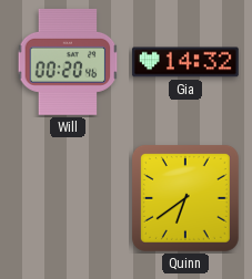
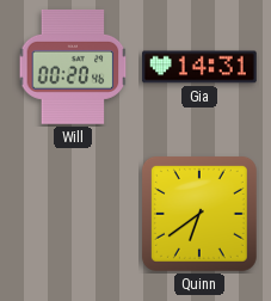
Gia: 14:32 -> 14:31
